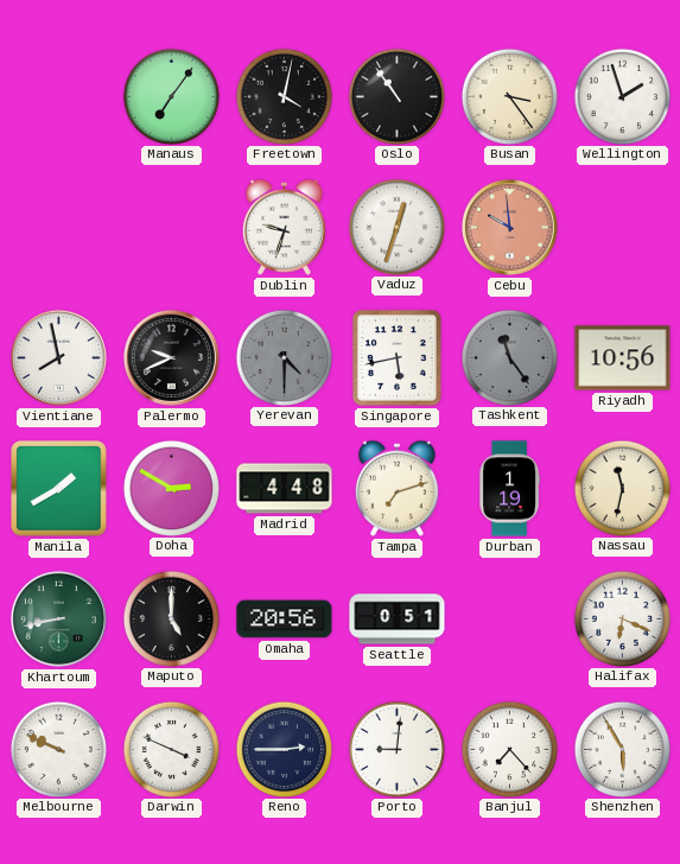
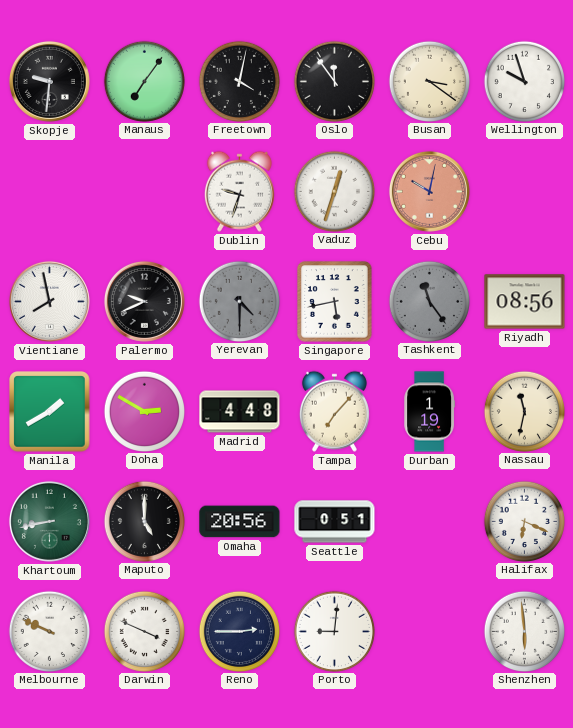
Skopje: none -> 9:31
Oslo: 10:54 -> 11:54
Busan: 3:24 -> 3:21
Wellington: 1:57 -> 9:57
Cebu: 9:59 -> 10:02
Riyadh: 10:56 -> 08:56
Tampa: 7:12 -> 7:07
Banjul: 7:23 -> none
Shenzhen: 5:55 -> 5:59
